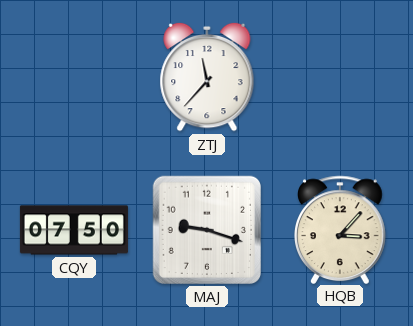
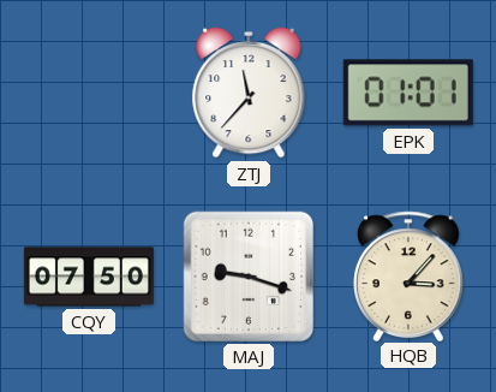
EPK: none -> 01:01
